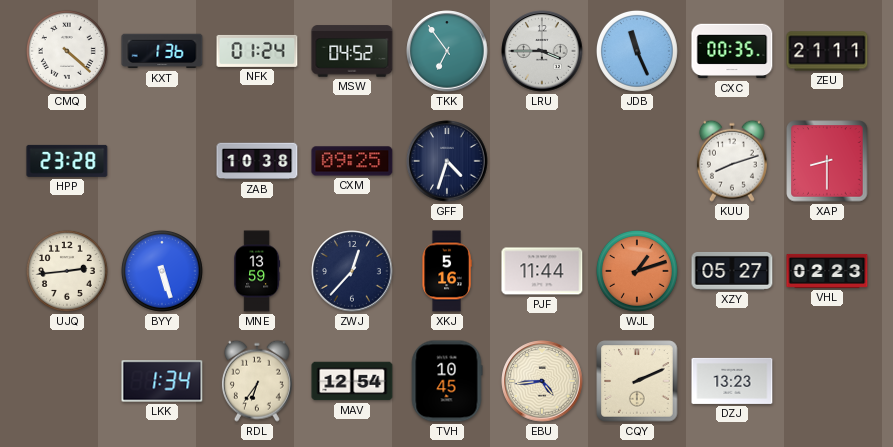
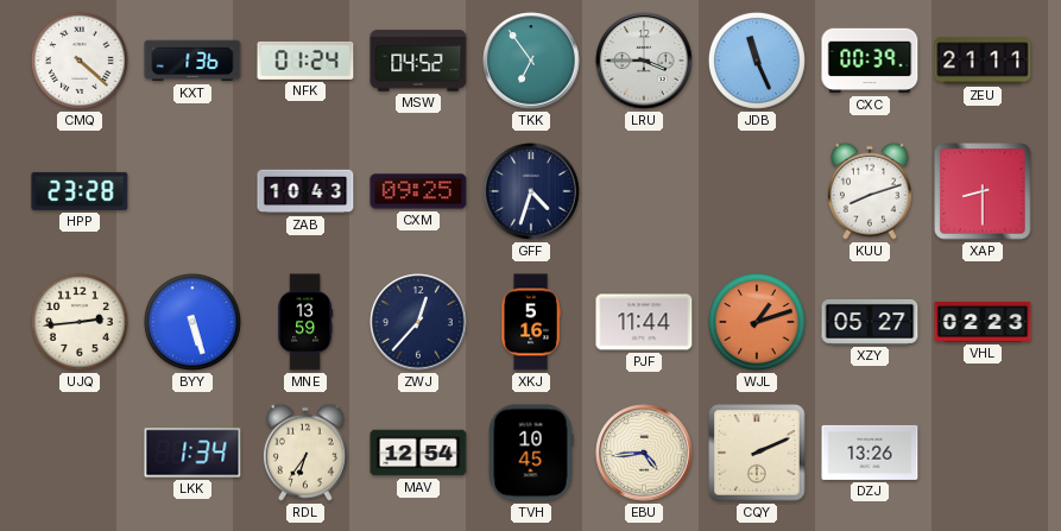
CXC: 00:35 -> 00:39
ZAB: 10:38 -> 10:43
DZJ: 13:23 -> 13:26
